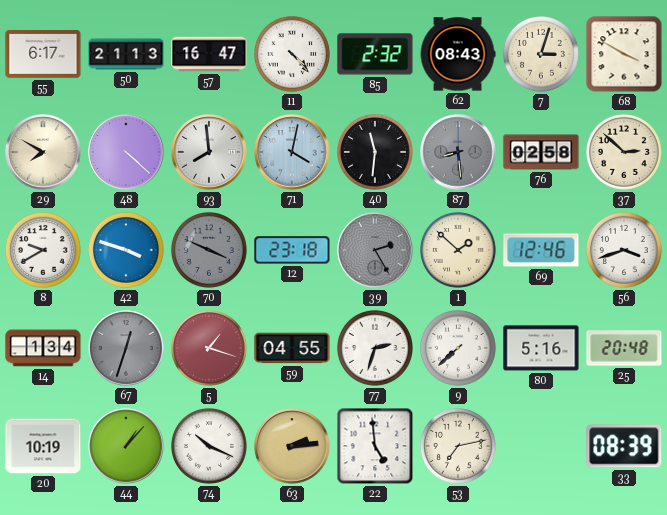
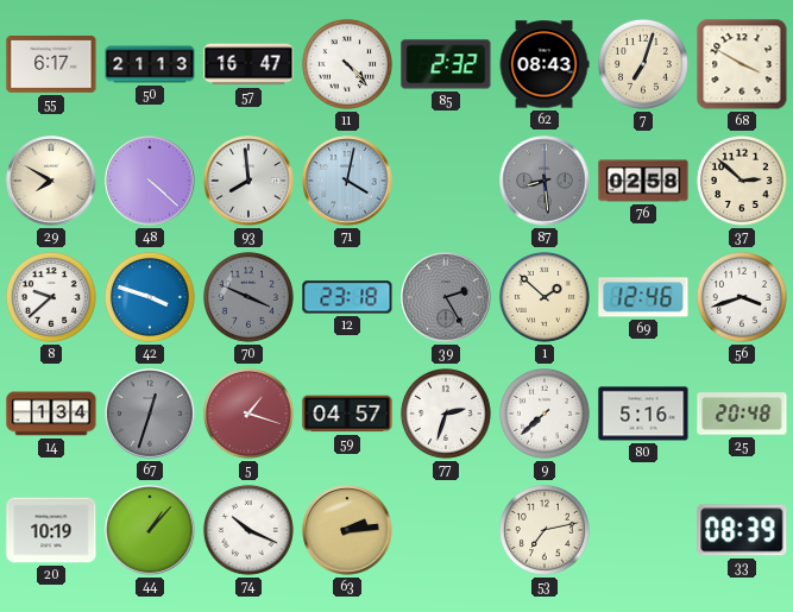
7: 3:03 -> 7:03
40: 11:31 -> none
8: 9:40 -> 9:38
59: 04:55 -> 04:57
22: 4:59 -> none
